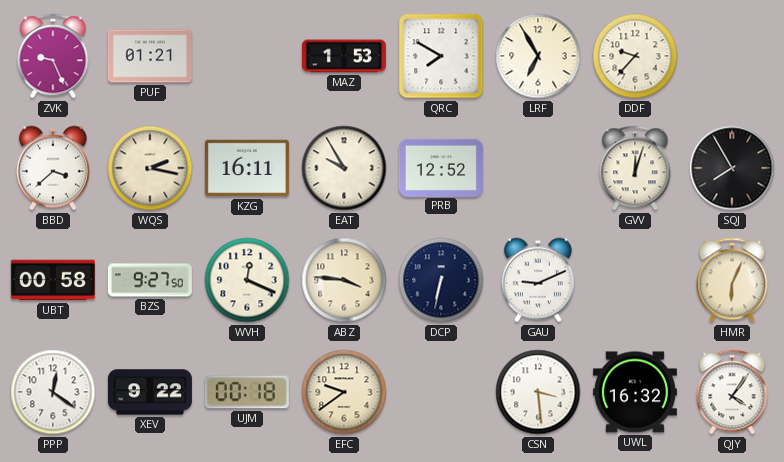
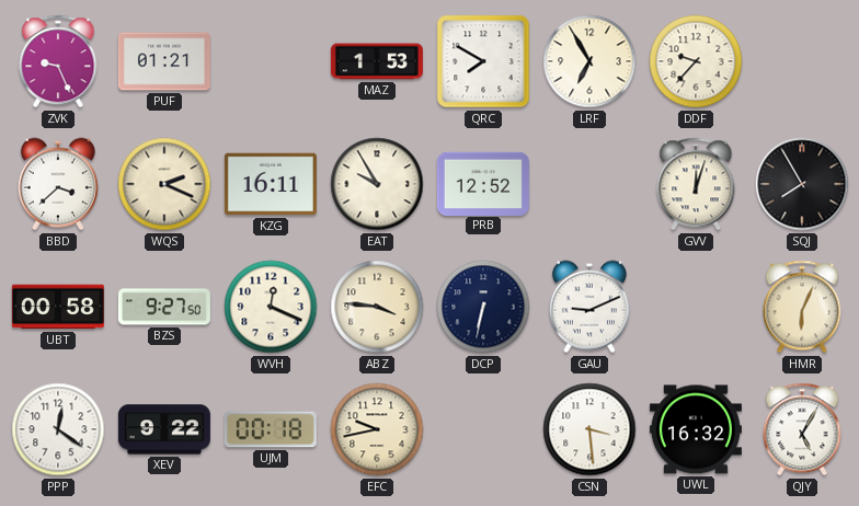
WQS: 2:17 -> 2:19
EFC: 9:39 -> 9:43
QJY: 4:06 -> 5:05
